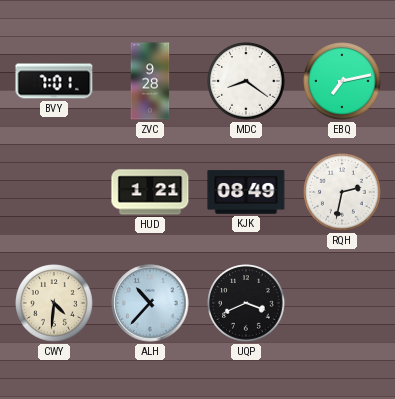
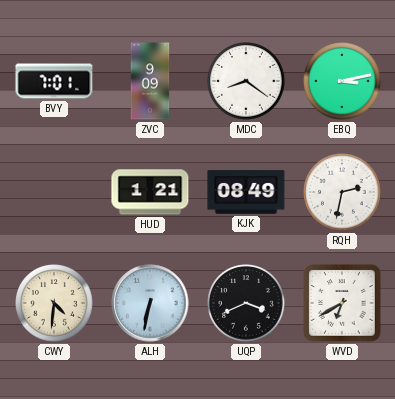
ZVC: 9:28 -> 9:09
EBQ: 7:13 -> 3:13
ALH: 10:37 -> 6:32
WVD: none -> 6:40
